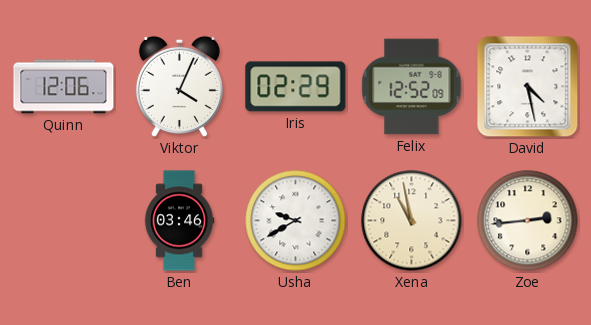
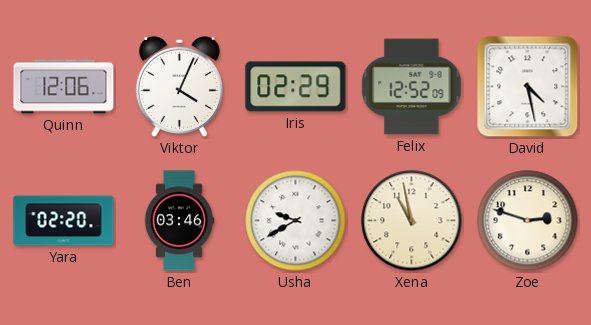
Yara: none -> 02:20
Zoe: 2:44 -> 2:48
